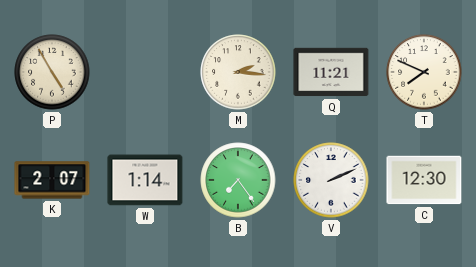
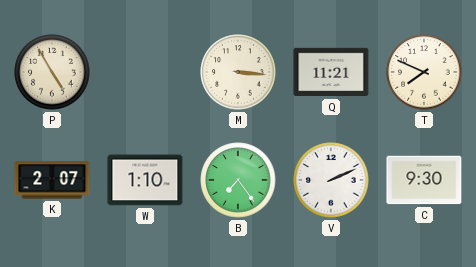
M: 2:16 -> 3:16
W: 1:14 -> 1:10
C: 12:30 -> 9:30
